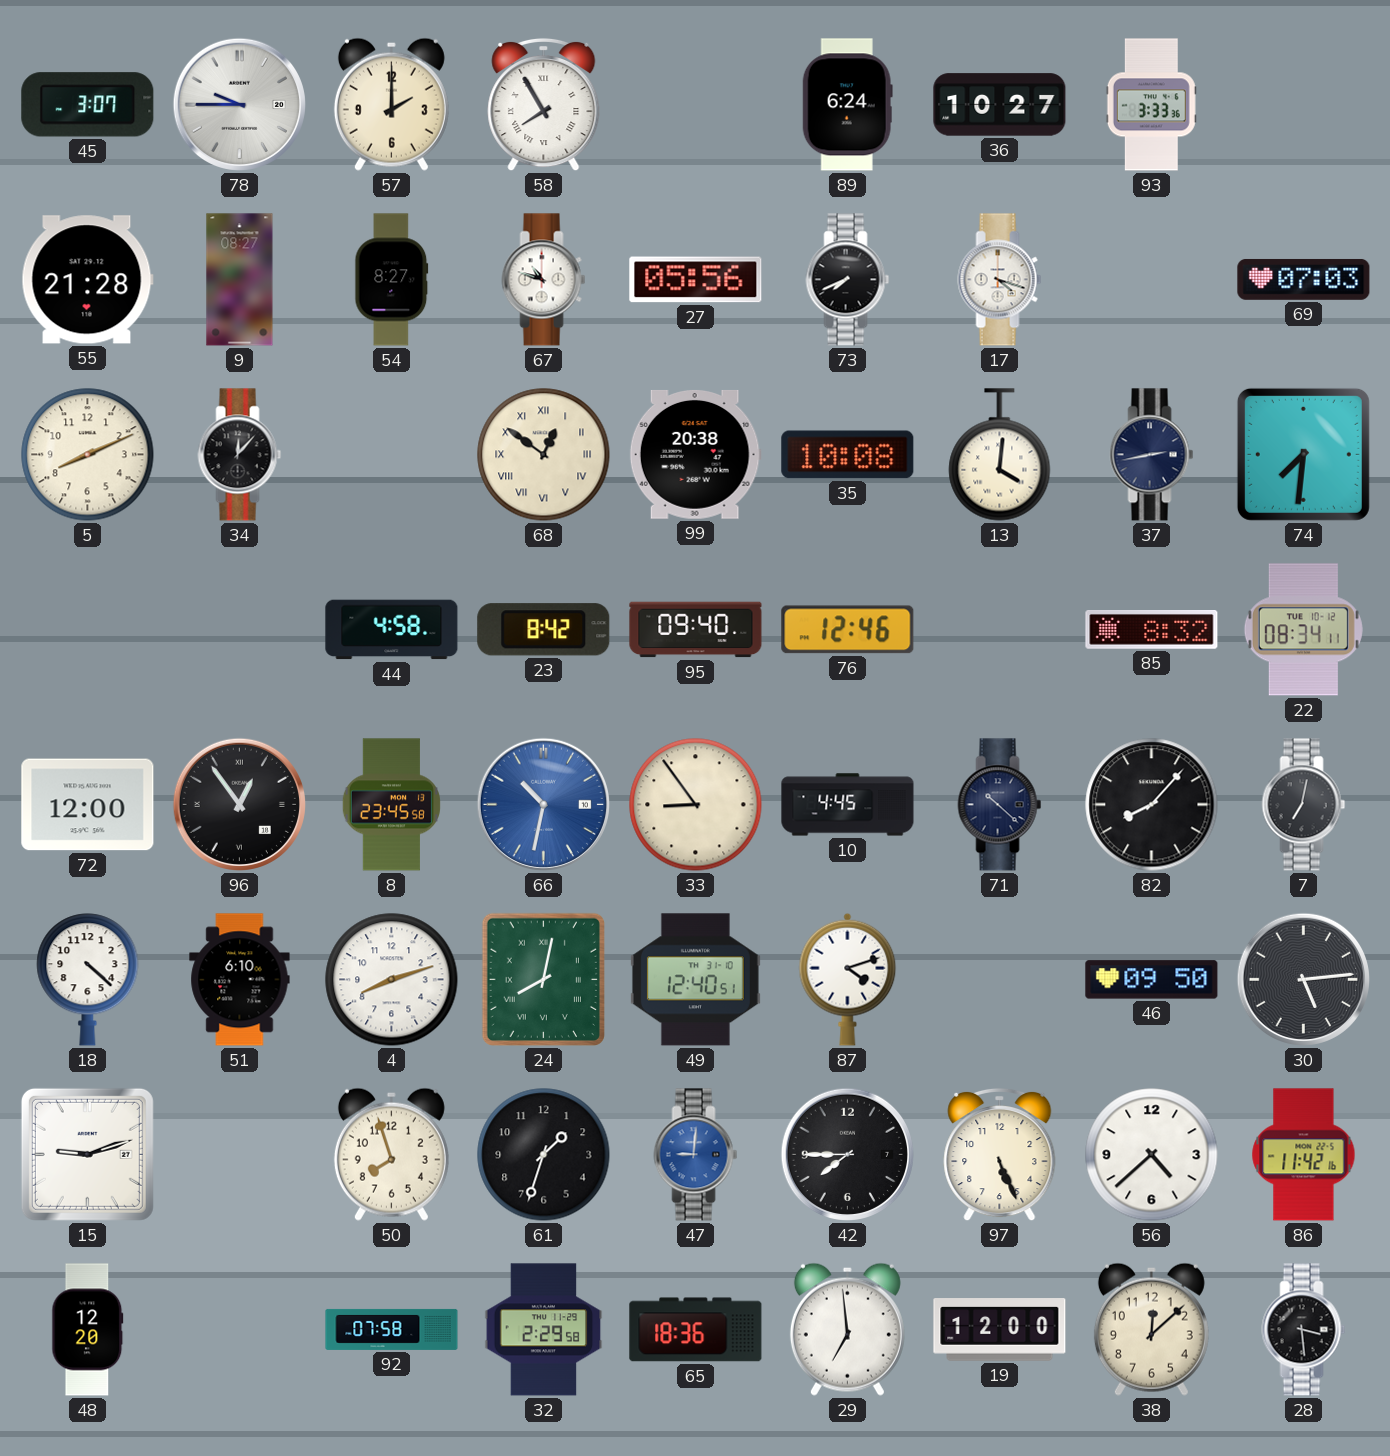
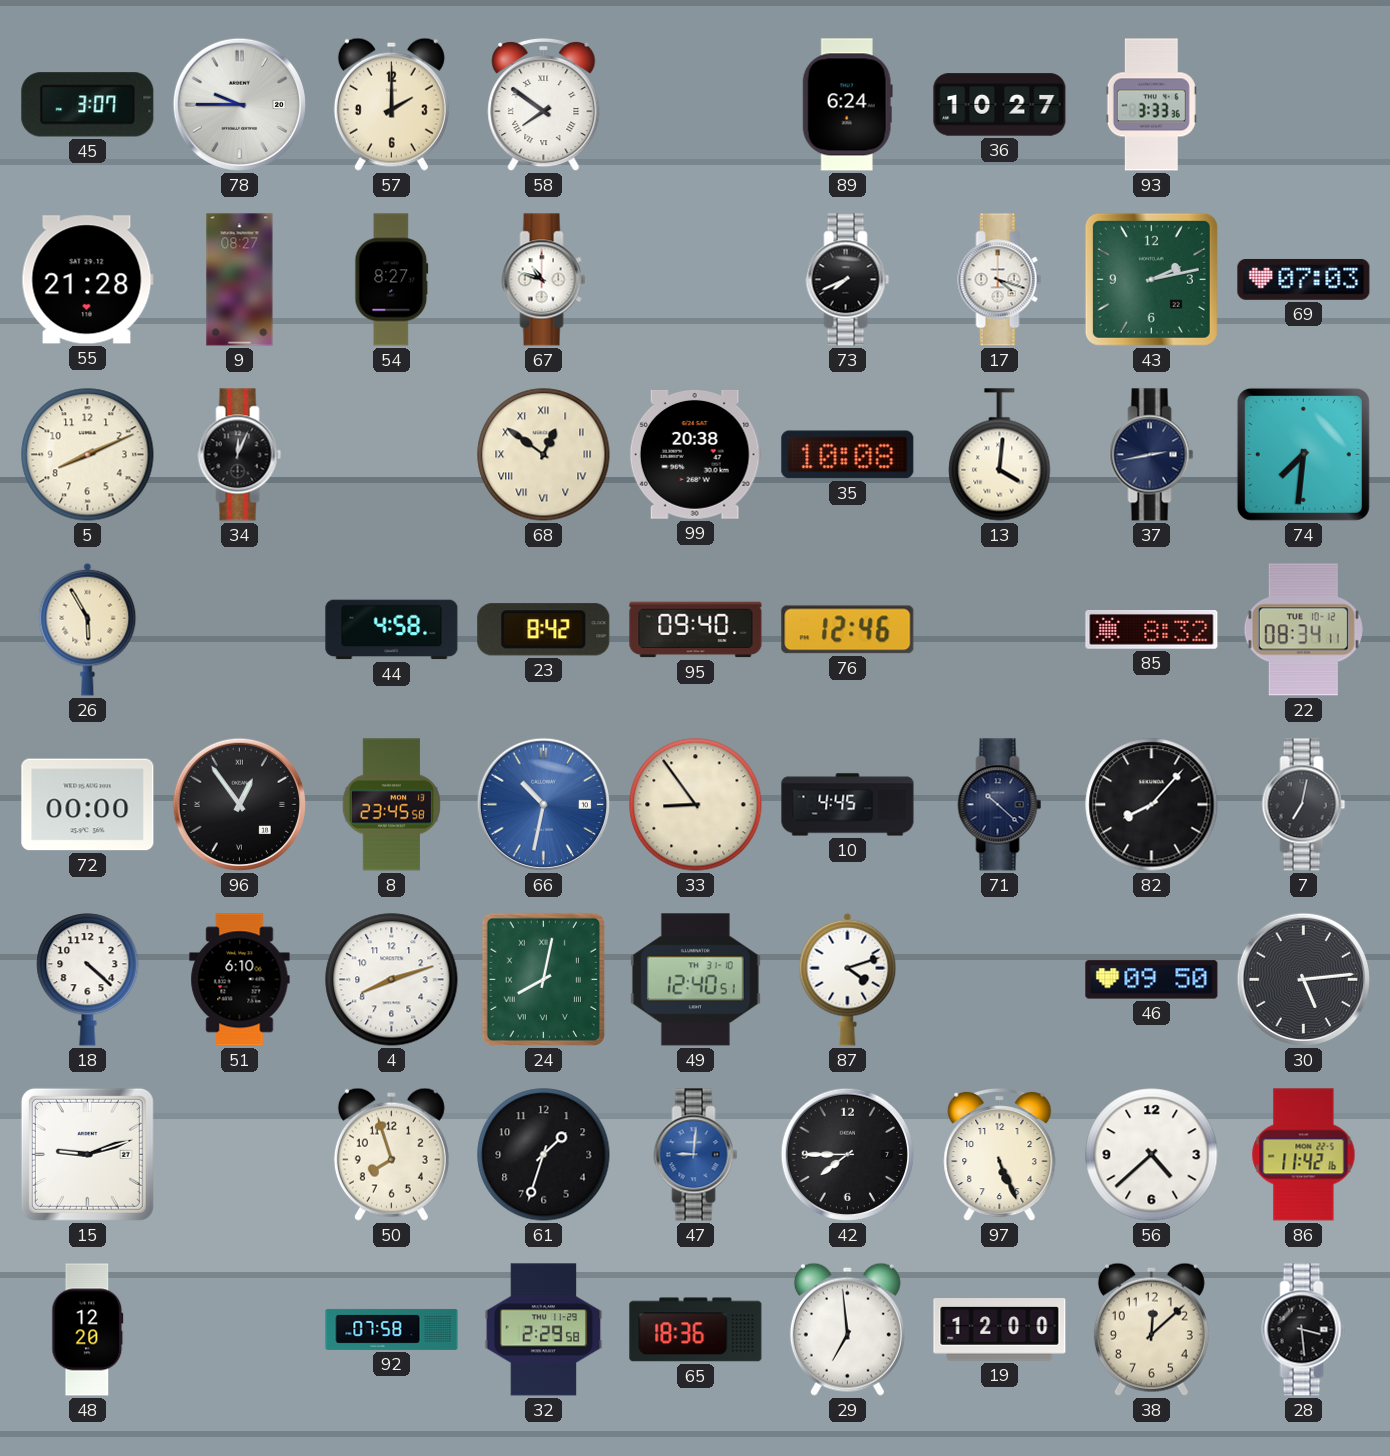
58: 7:55 -> 7:51
27: 05:56 -> none
43: none -> 2:13
34: 12:07 -> 12:04
26: none -> 5:55
72: 12:00 -> 00:00
